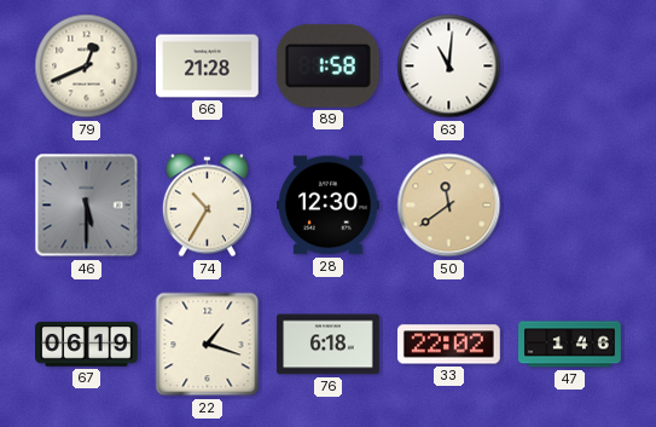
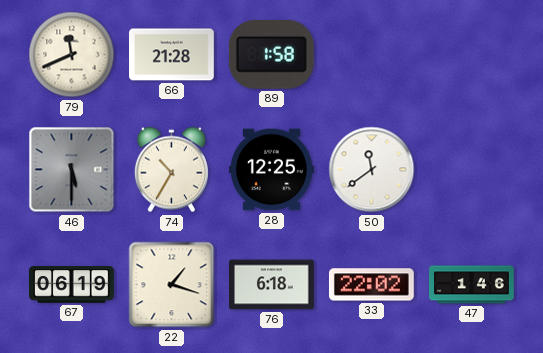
79: 12:41 -> 11:41
63: 11:01 -> none
28: 12:30 -> 12:25
50 dial: champagne -> white
